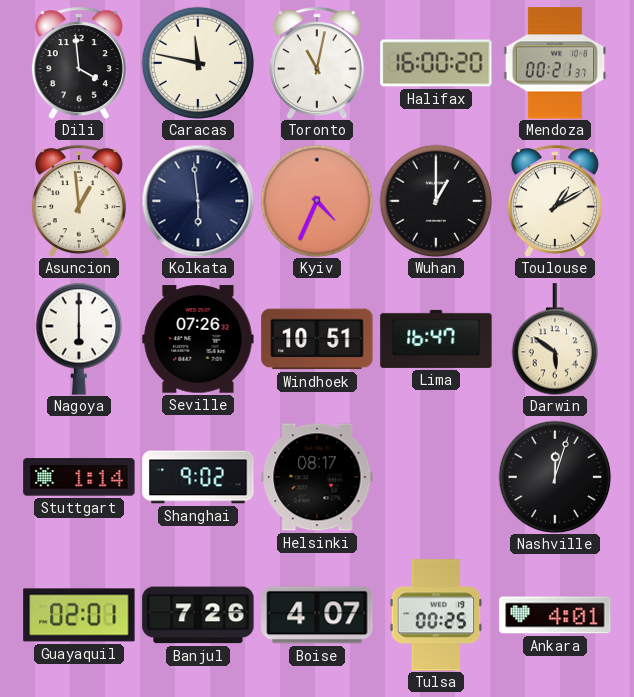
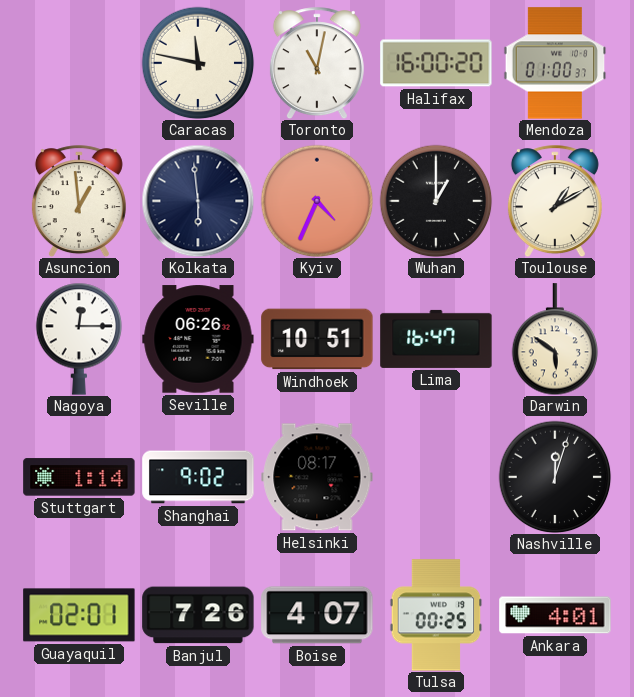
Dili: 3:59 -> none
Mendoza: 00:21 -> 01:00
Nagoya: 6:00 -> 12:15
Seville: 07:26 -> 06:26
